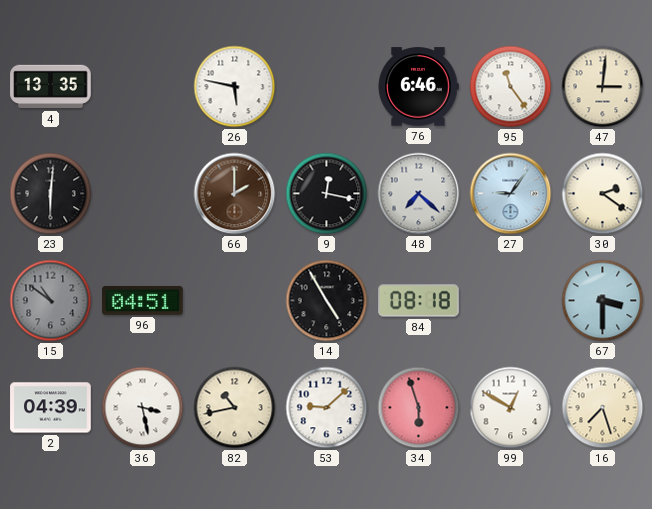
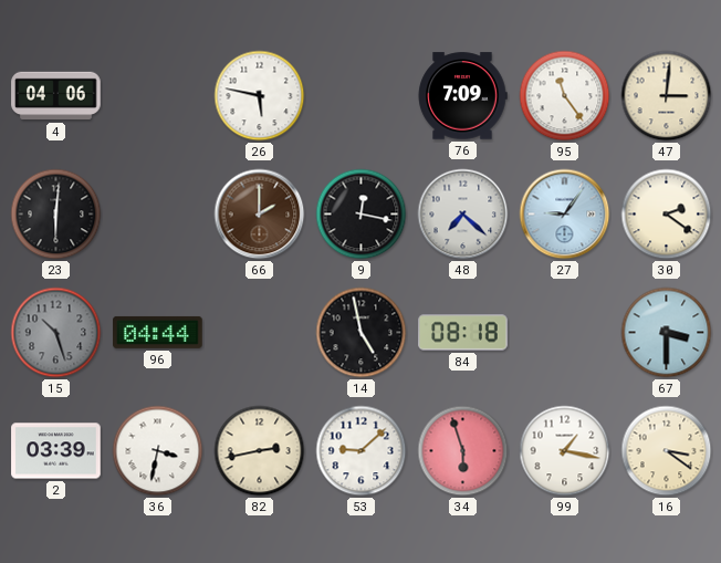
4: 13:35 -> 04:06
76: 6:46 -> 7:09
15: 10:51 -> 10:27
96: 04:51 -> 04:44
14: 4:55 -> 4:58
2: 04:39 -> 03:39
36: 3:28 -> 3:32
82: 10:43 -> 2:43
99: 12:50 -> 1:17
16: 7:27 -> 3:21
